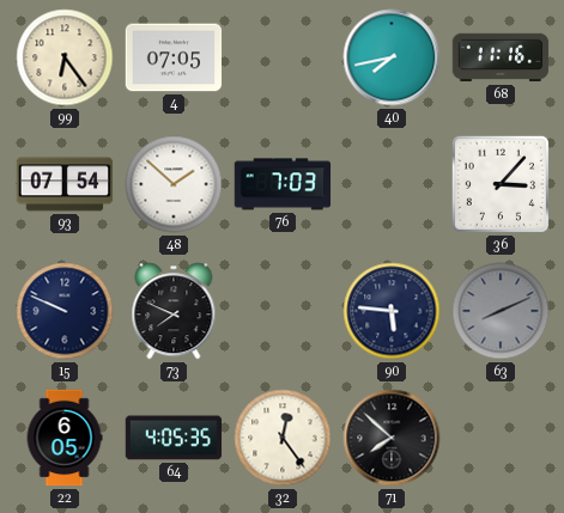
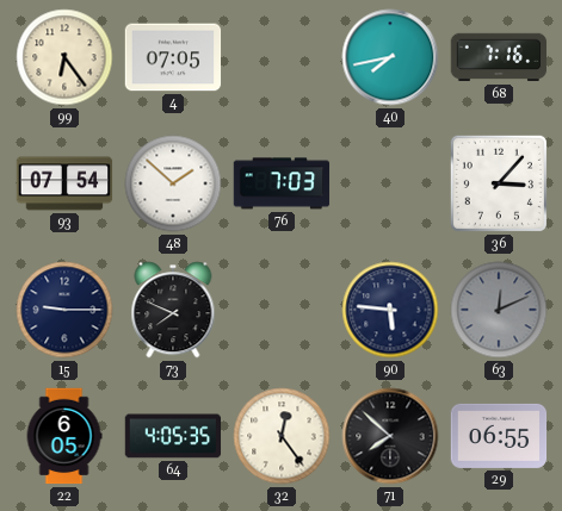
68: 11:16 -> 7:16
15: 9:49 -> 9:15
63: 8:11 -> 12:11
29: none -> 06:55
